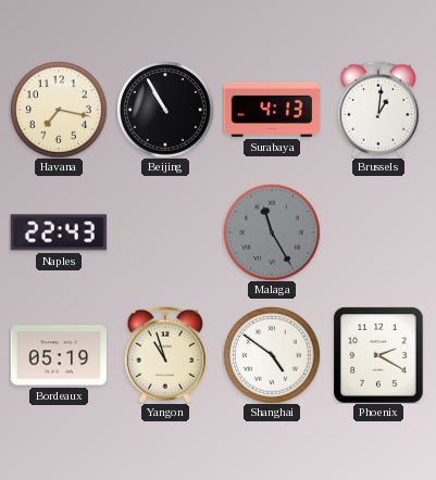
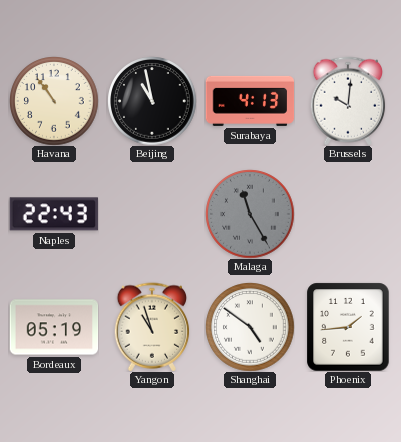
Havana: 7:17 -> 10:54
Beijing: 10:55 -> 10:58
Brussels: 1:01 -> 10:01
Phoenix: 2:20 -> 1:44
